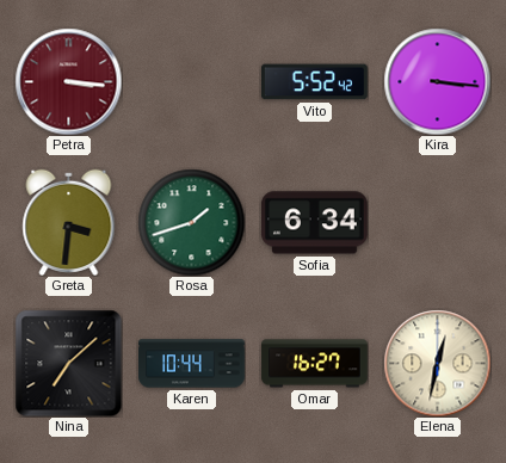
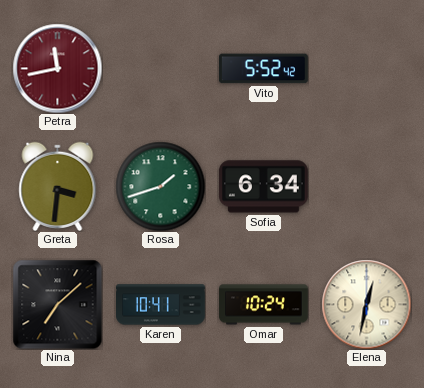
Petra: 3:16 -> 11:43
Kira: 3:16 -> none
Karen: 10:44 -> 10:41
Omar: 16:27 -> 10:24
